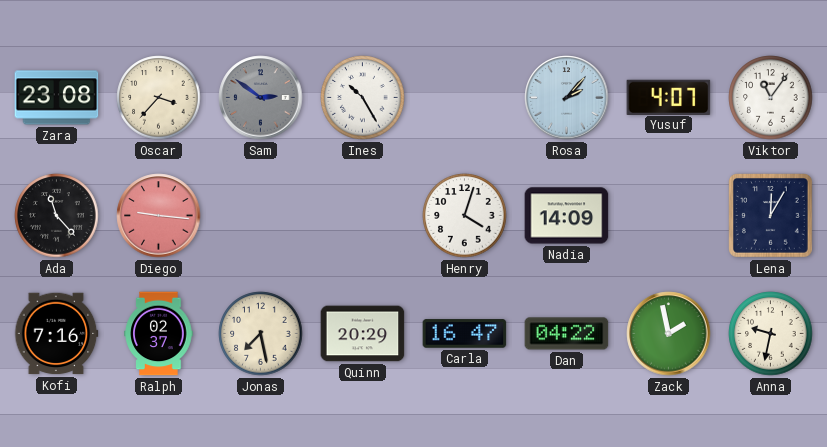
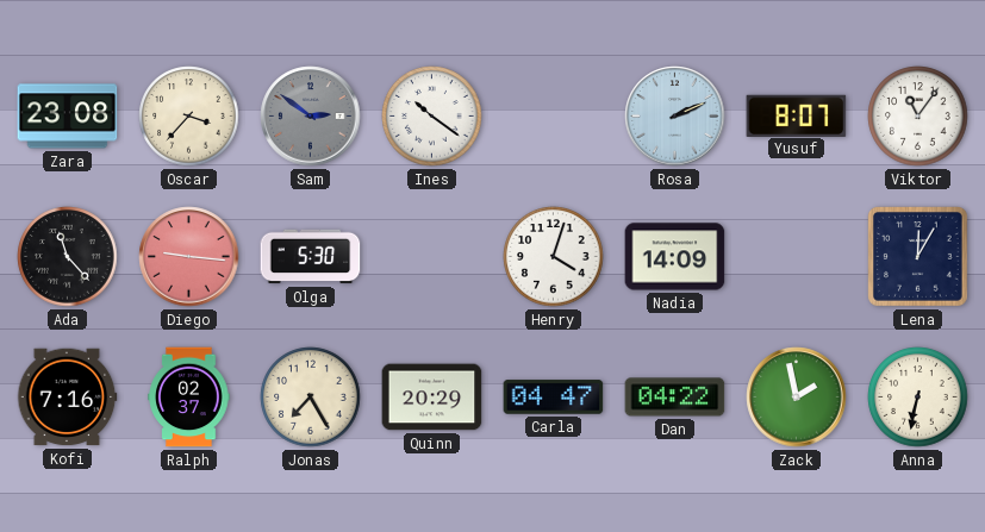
Ines: 10:25 -> 10:21
Rosa: 2:07 -> 2:11
Yusuf: 4:07 -> 8:07
Olga: none -> 5:30
Jonas: 7:28 -> 7:25
Carla: 16:47 -> 04:47
Anna: 9:32 -> 6:32
